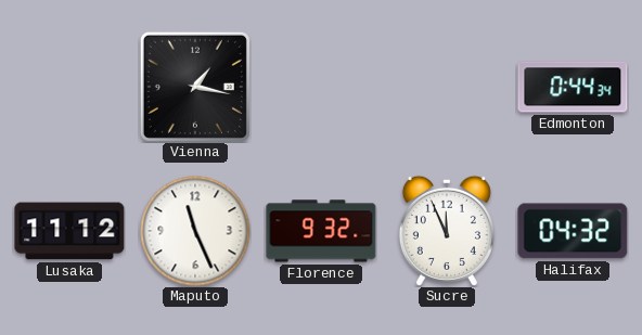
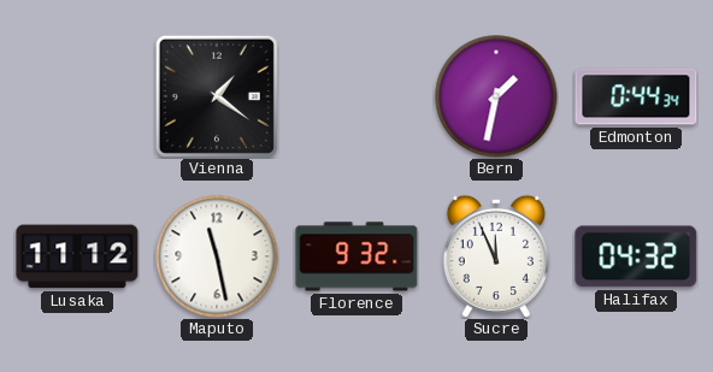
Vienna: 1:17 -> 1:21
Bern: none -> 1:32
Maputo: 11:26 -> 11:28
